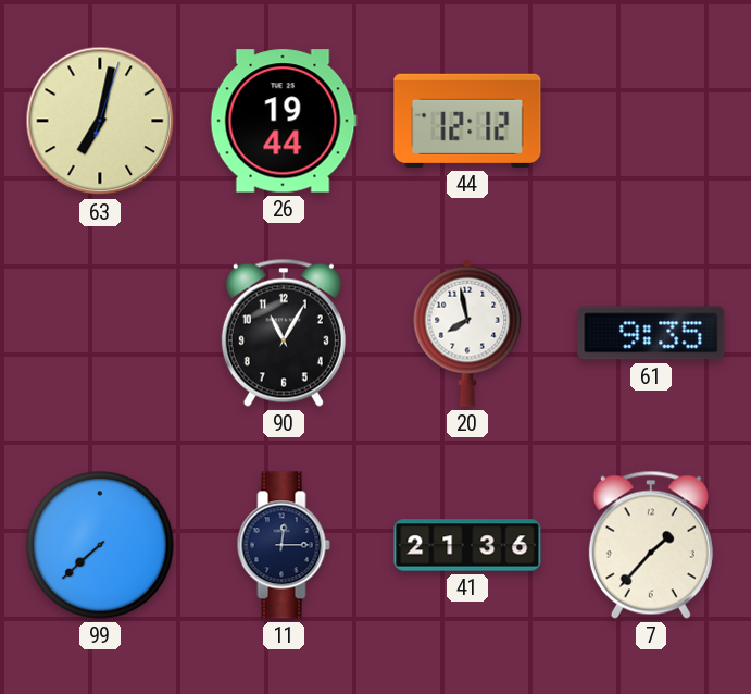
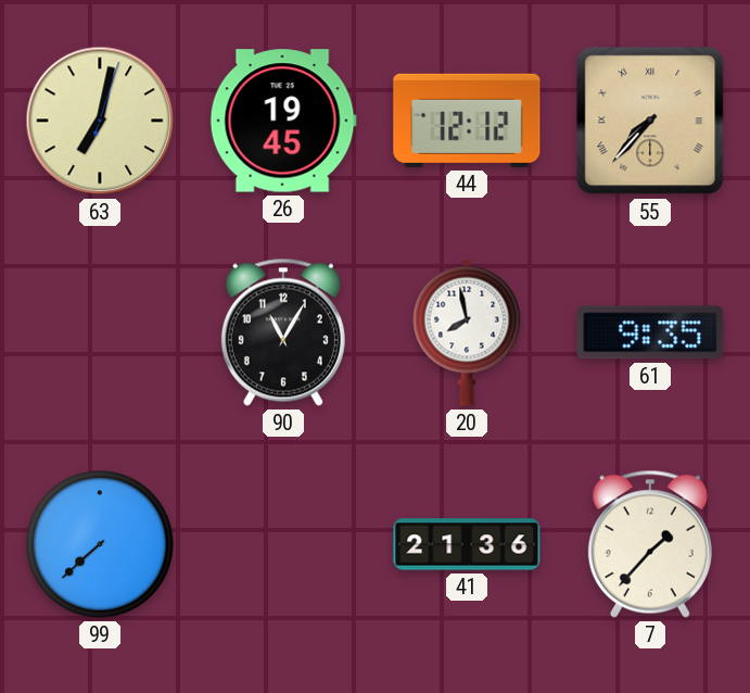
26: 19:44 -> 19:45
55: none -> 7:37
11: 12:15 -> none
